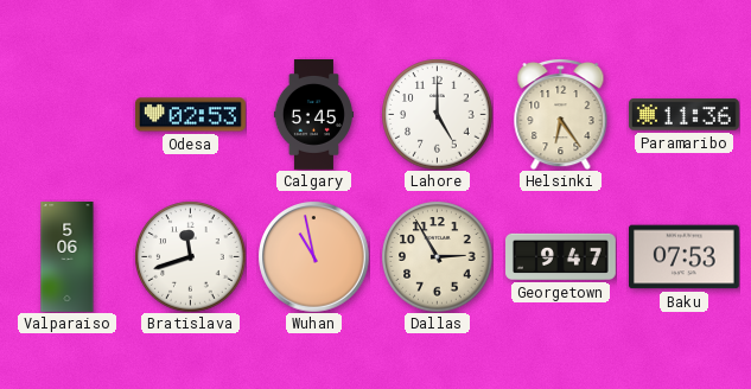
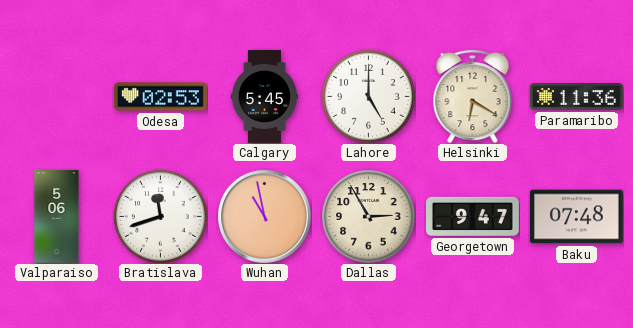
Helsinki: 6:24 -> 6:20
Baku: 07:53 -> 07:48
